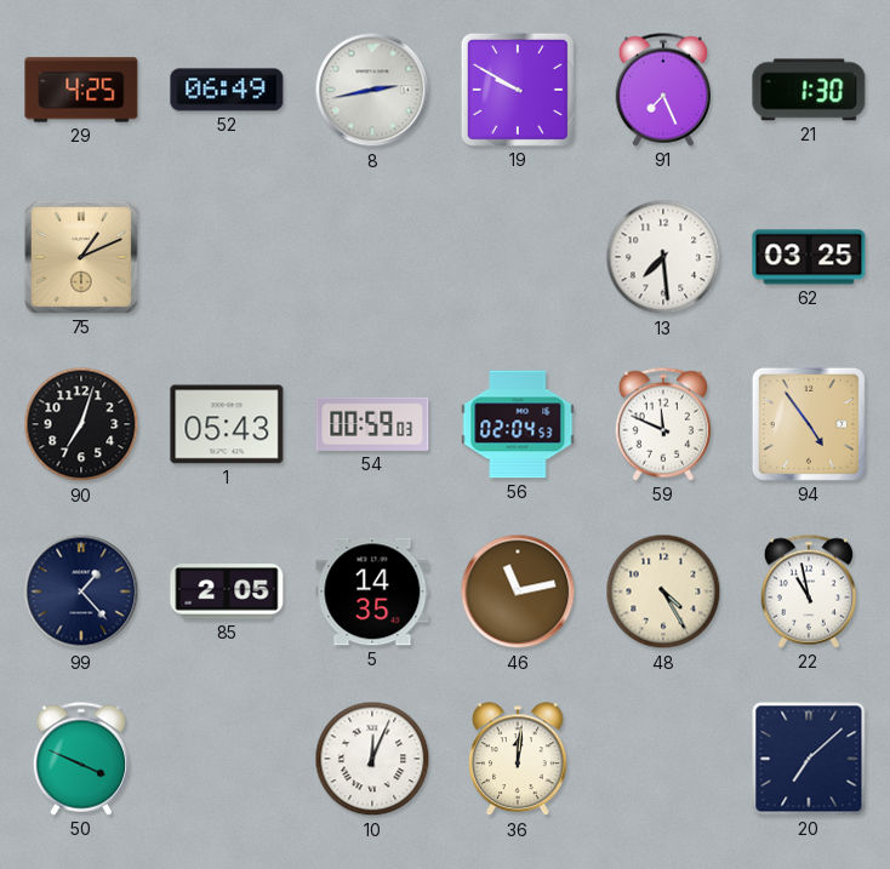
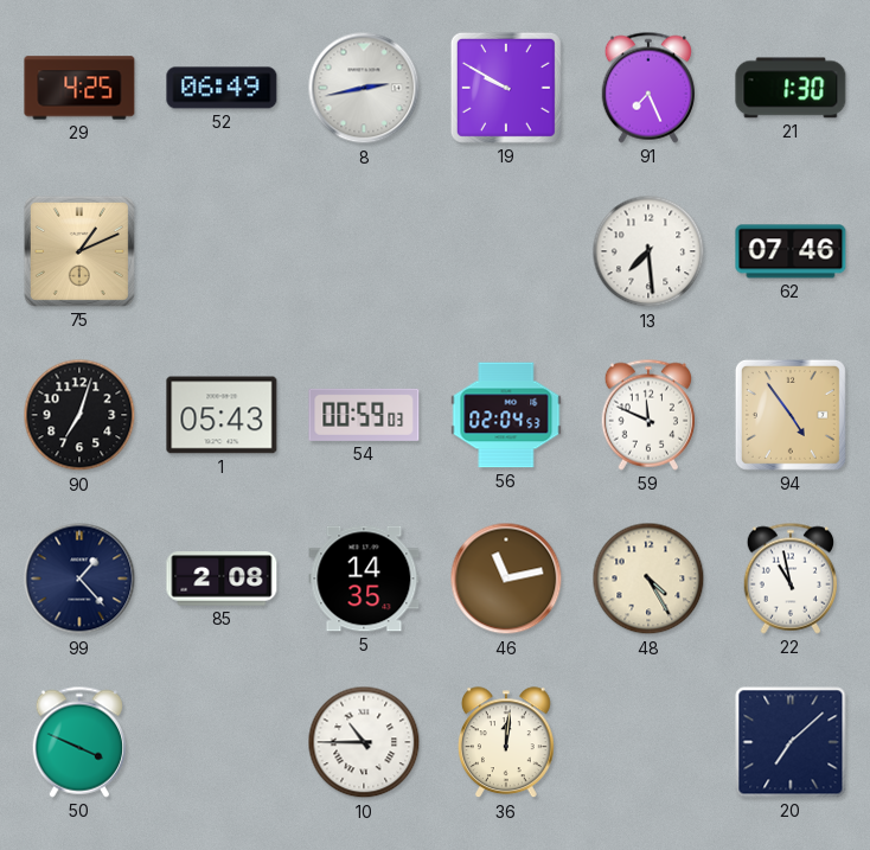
62: 03:25 -> 07:46
85: 2:05 -> 2:08
10: 12:04 -> 10:45
